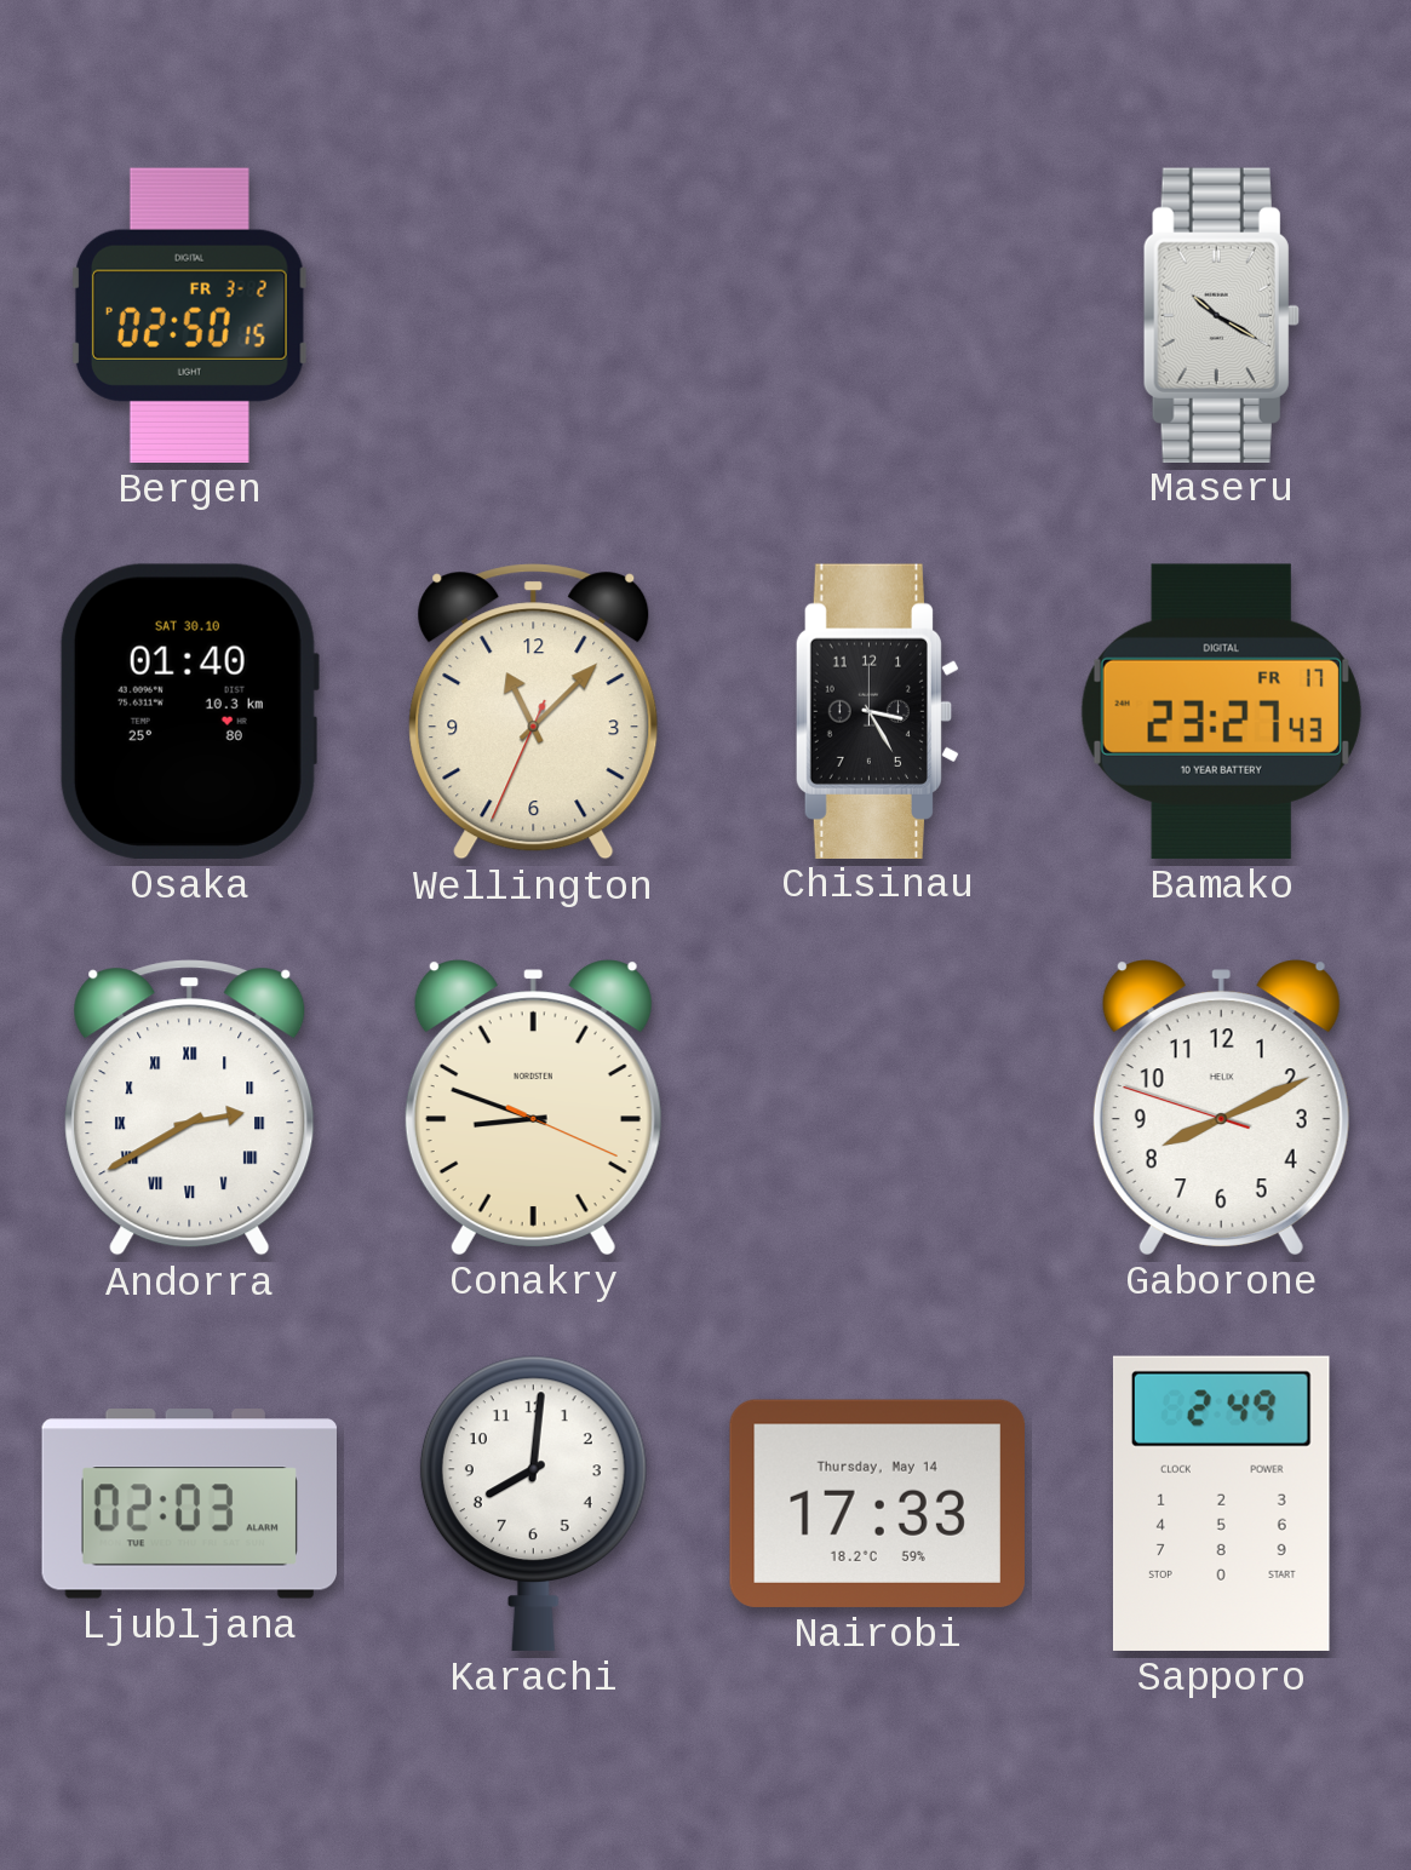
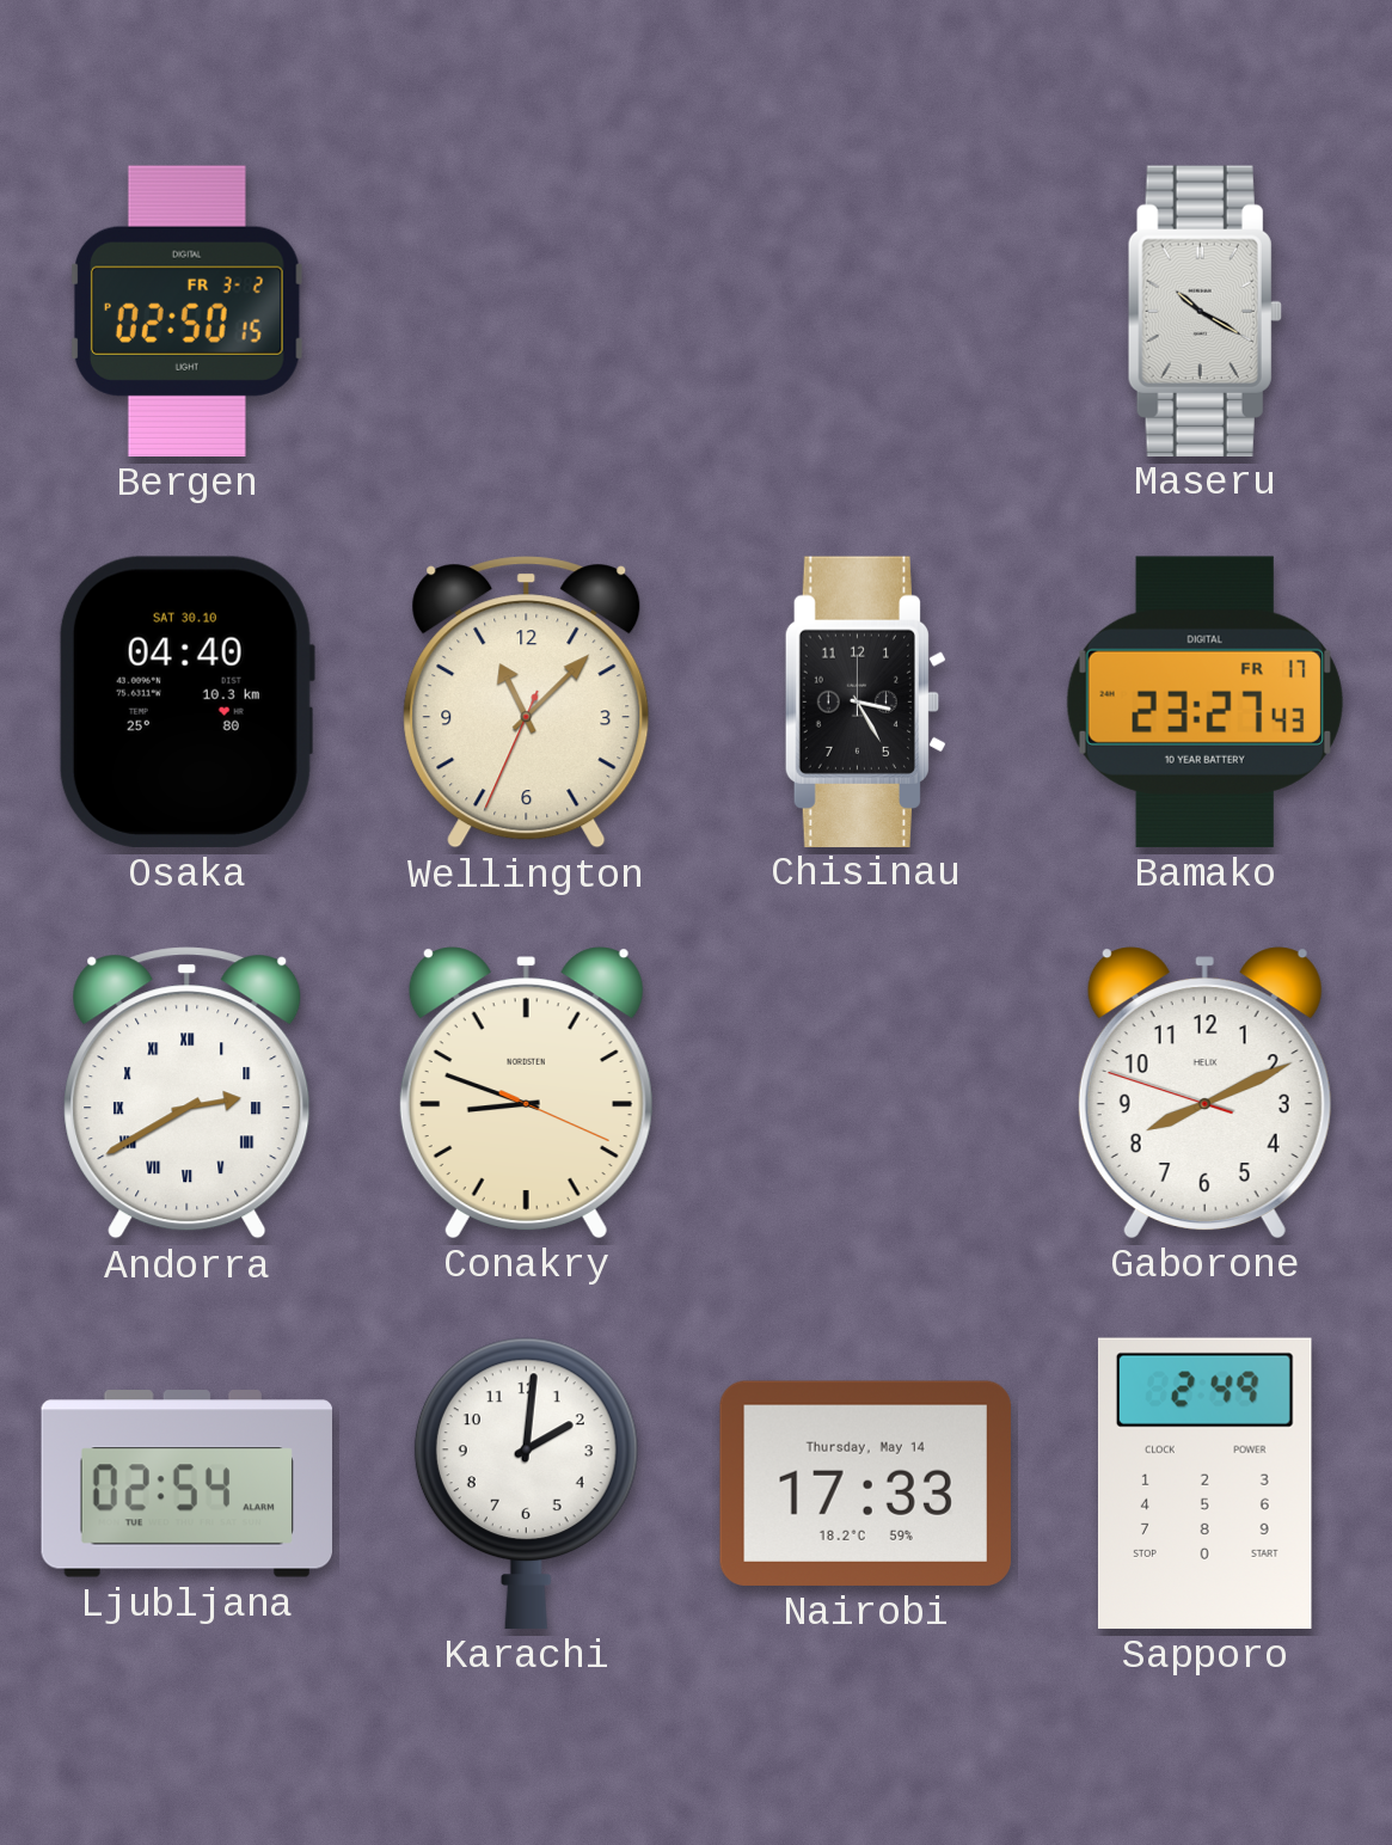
Osaka: 01:40 -> 04:40
Ljubljana: 02:03 -> 02:54
Karachi: 8:01 -> 2:01
